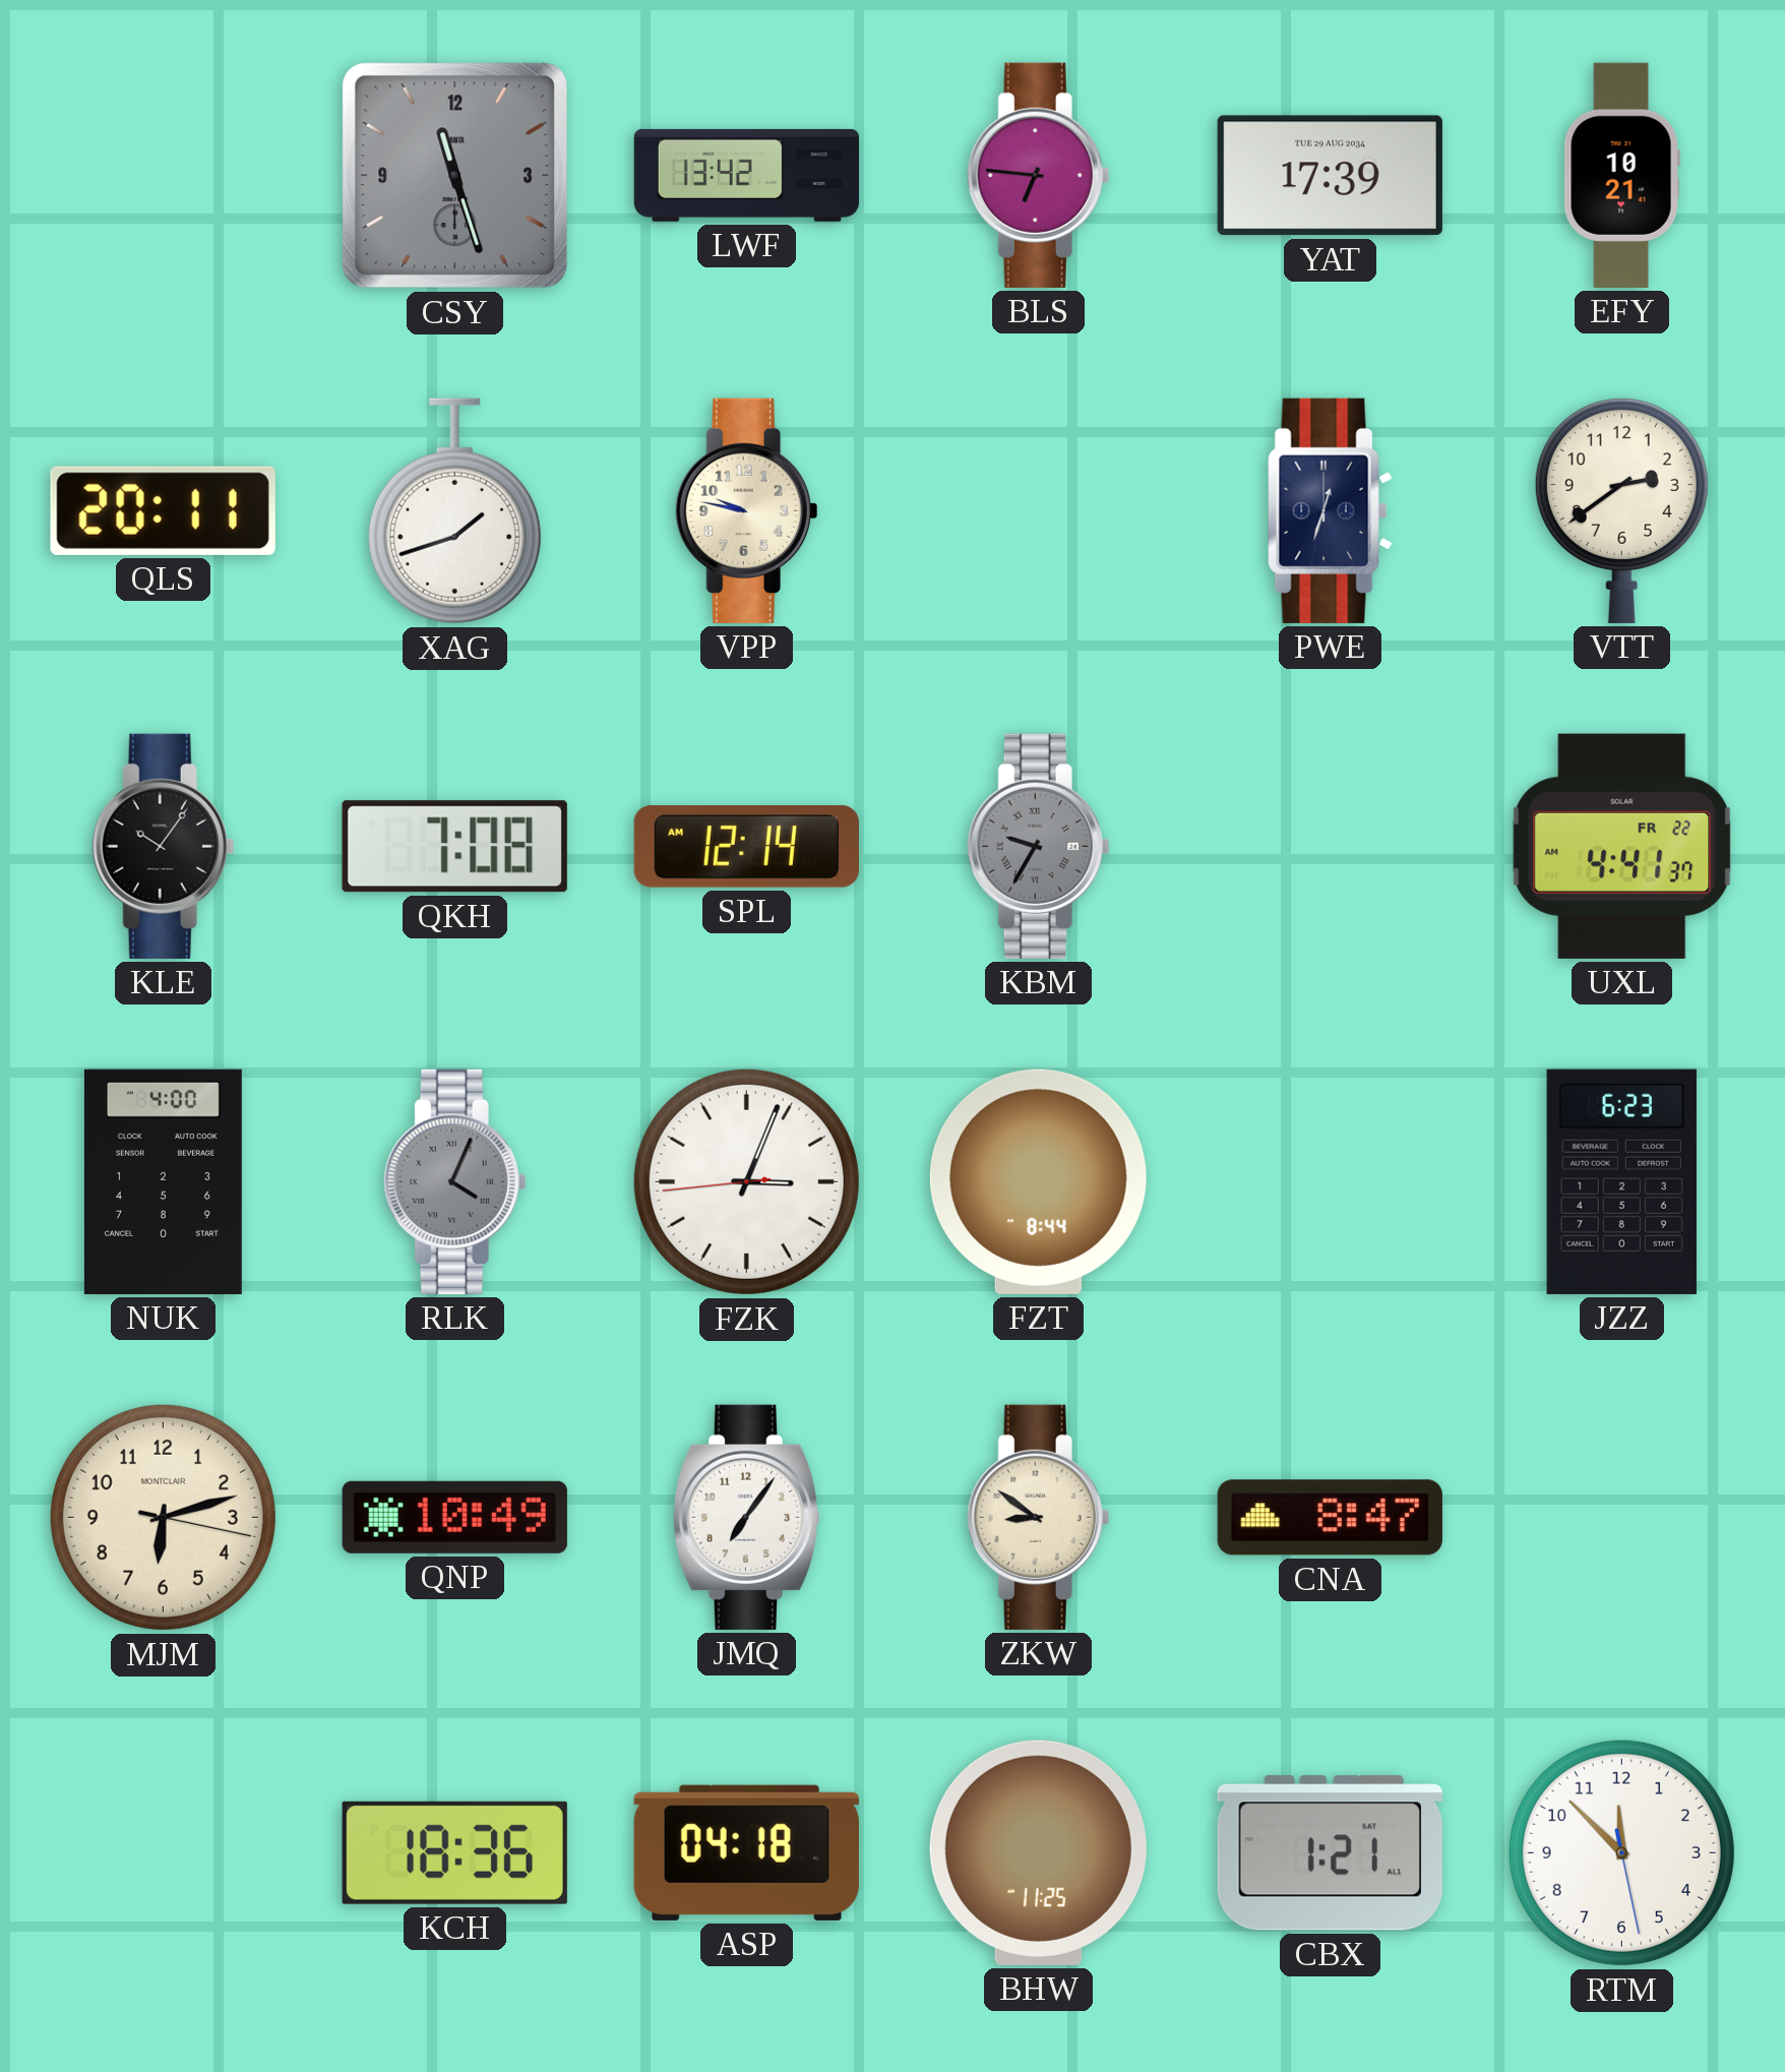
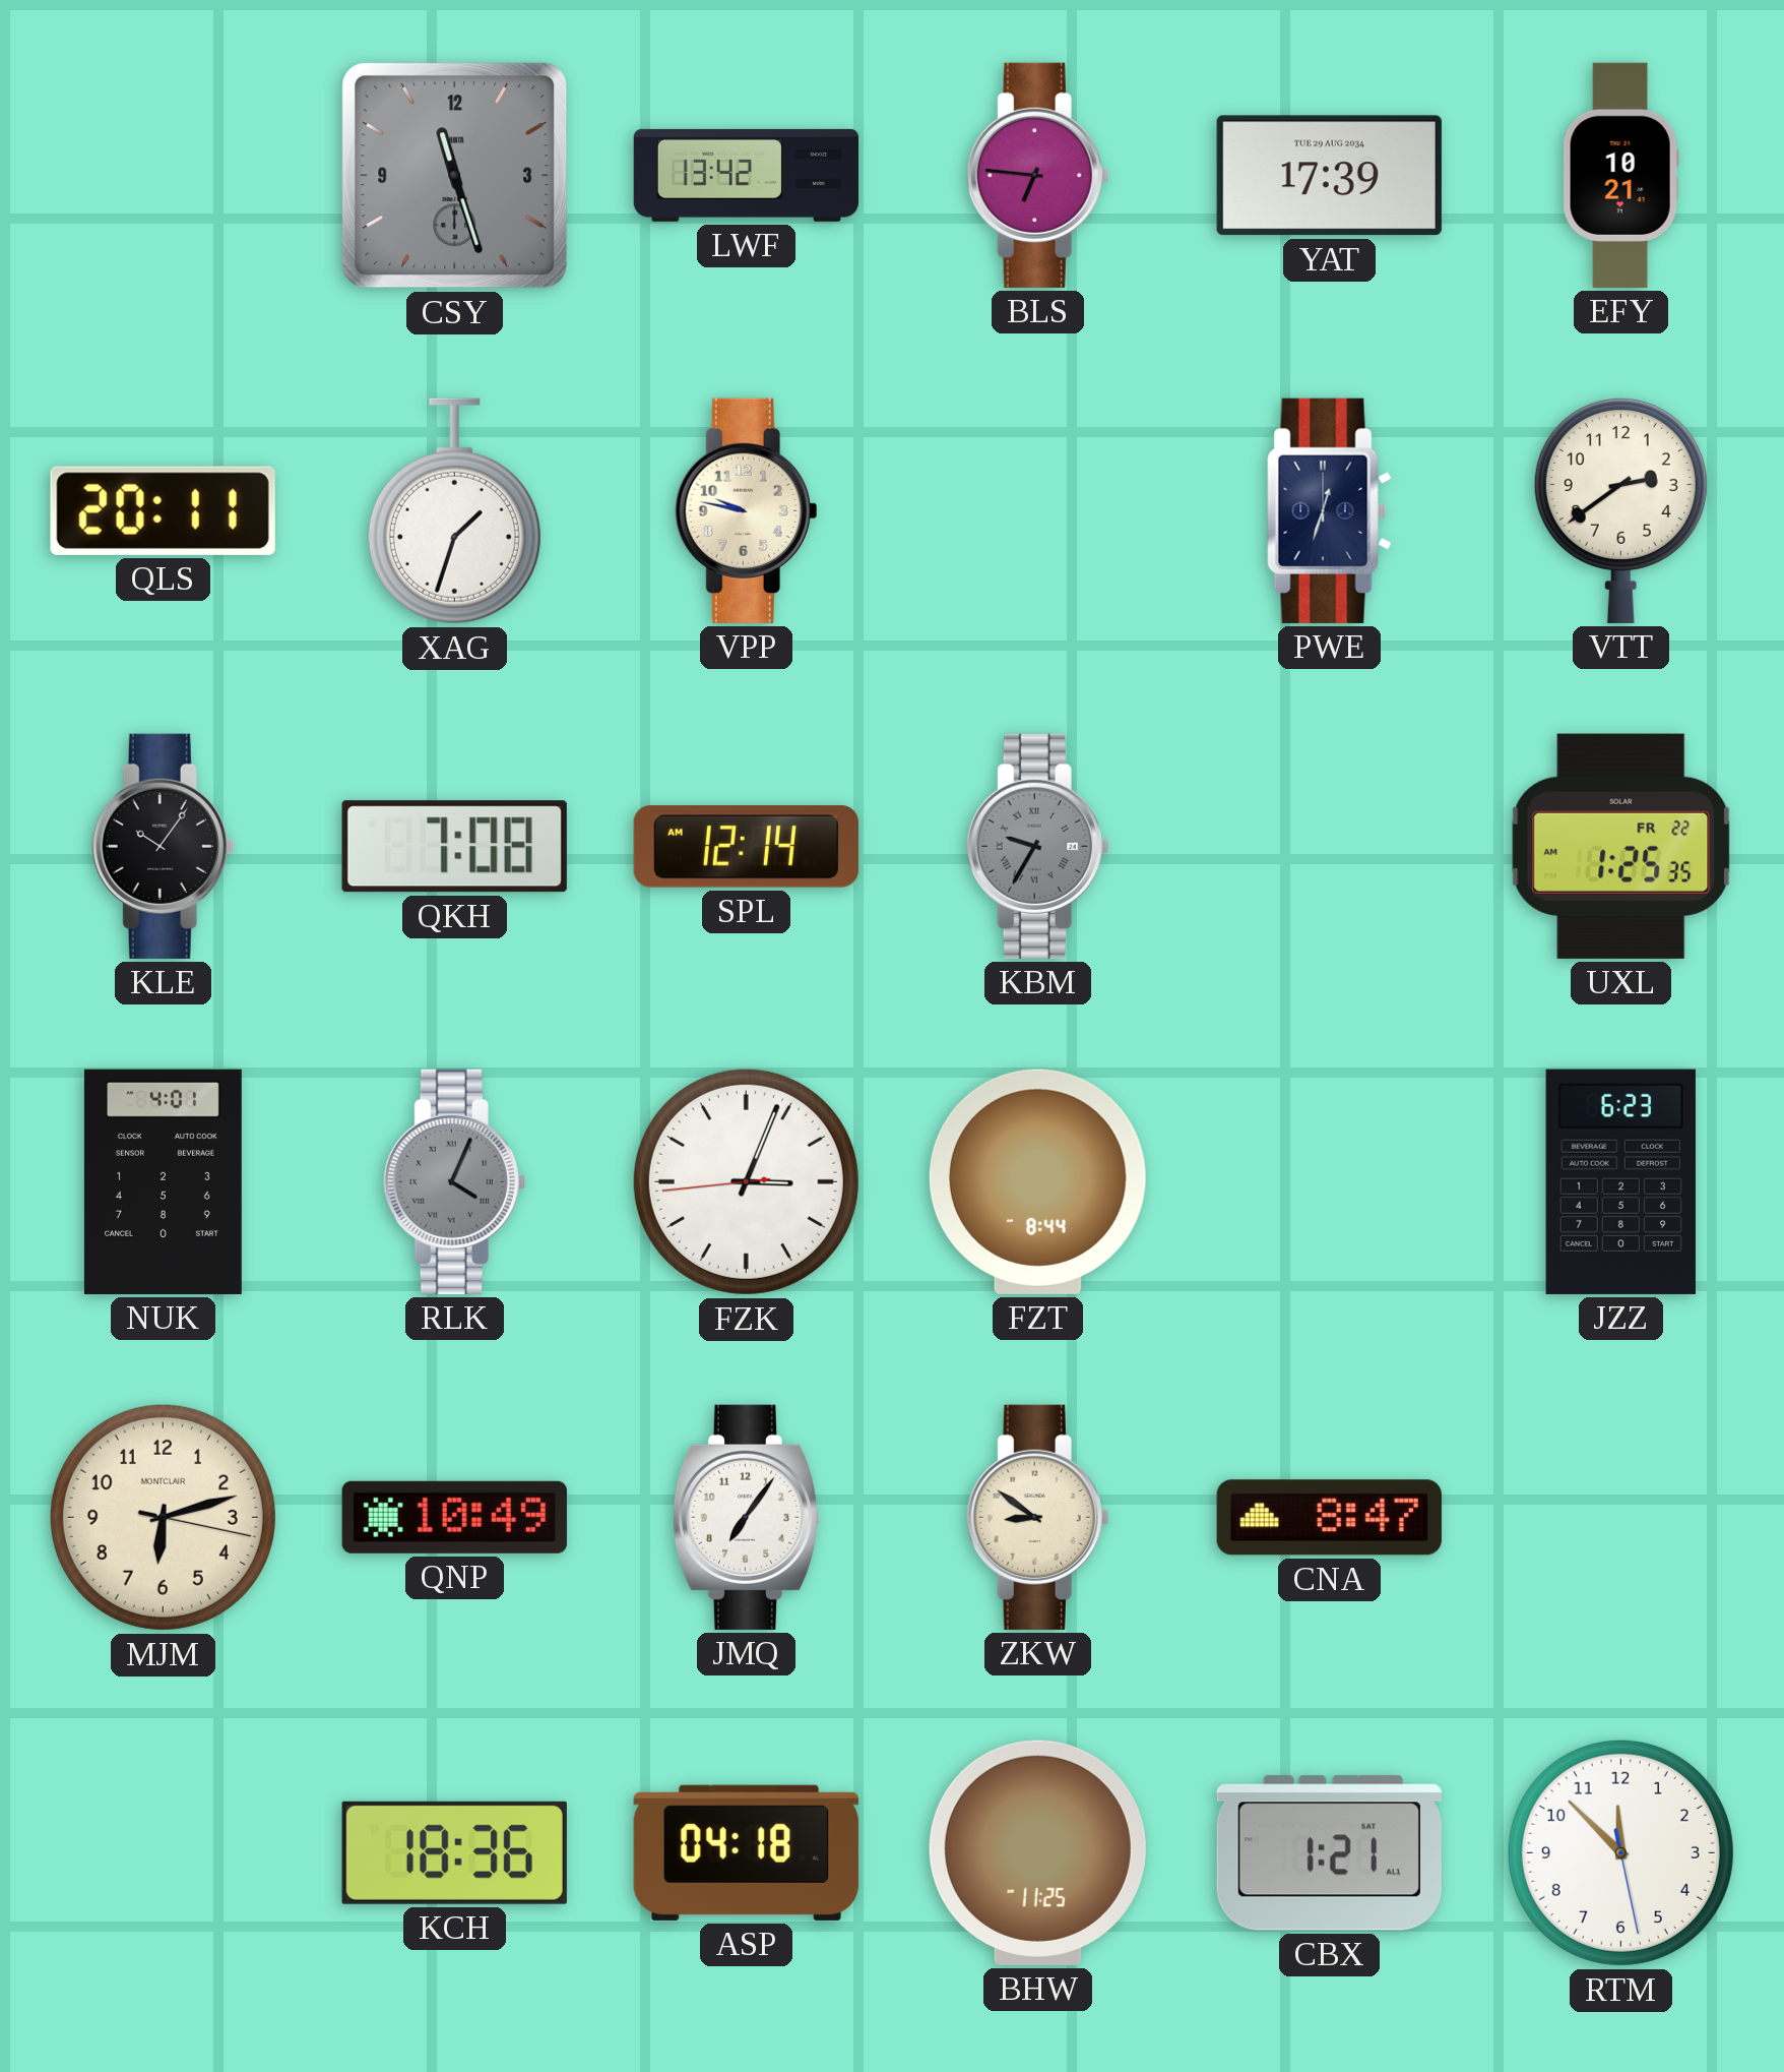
XAG: 1:42 -> 1:33
UXL: 4:41 -> 1:25
NUK: 4:00 -> 4:01
